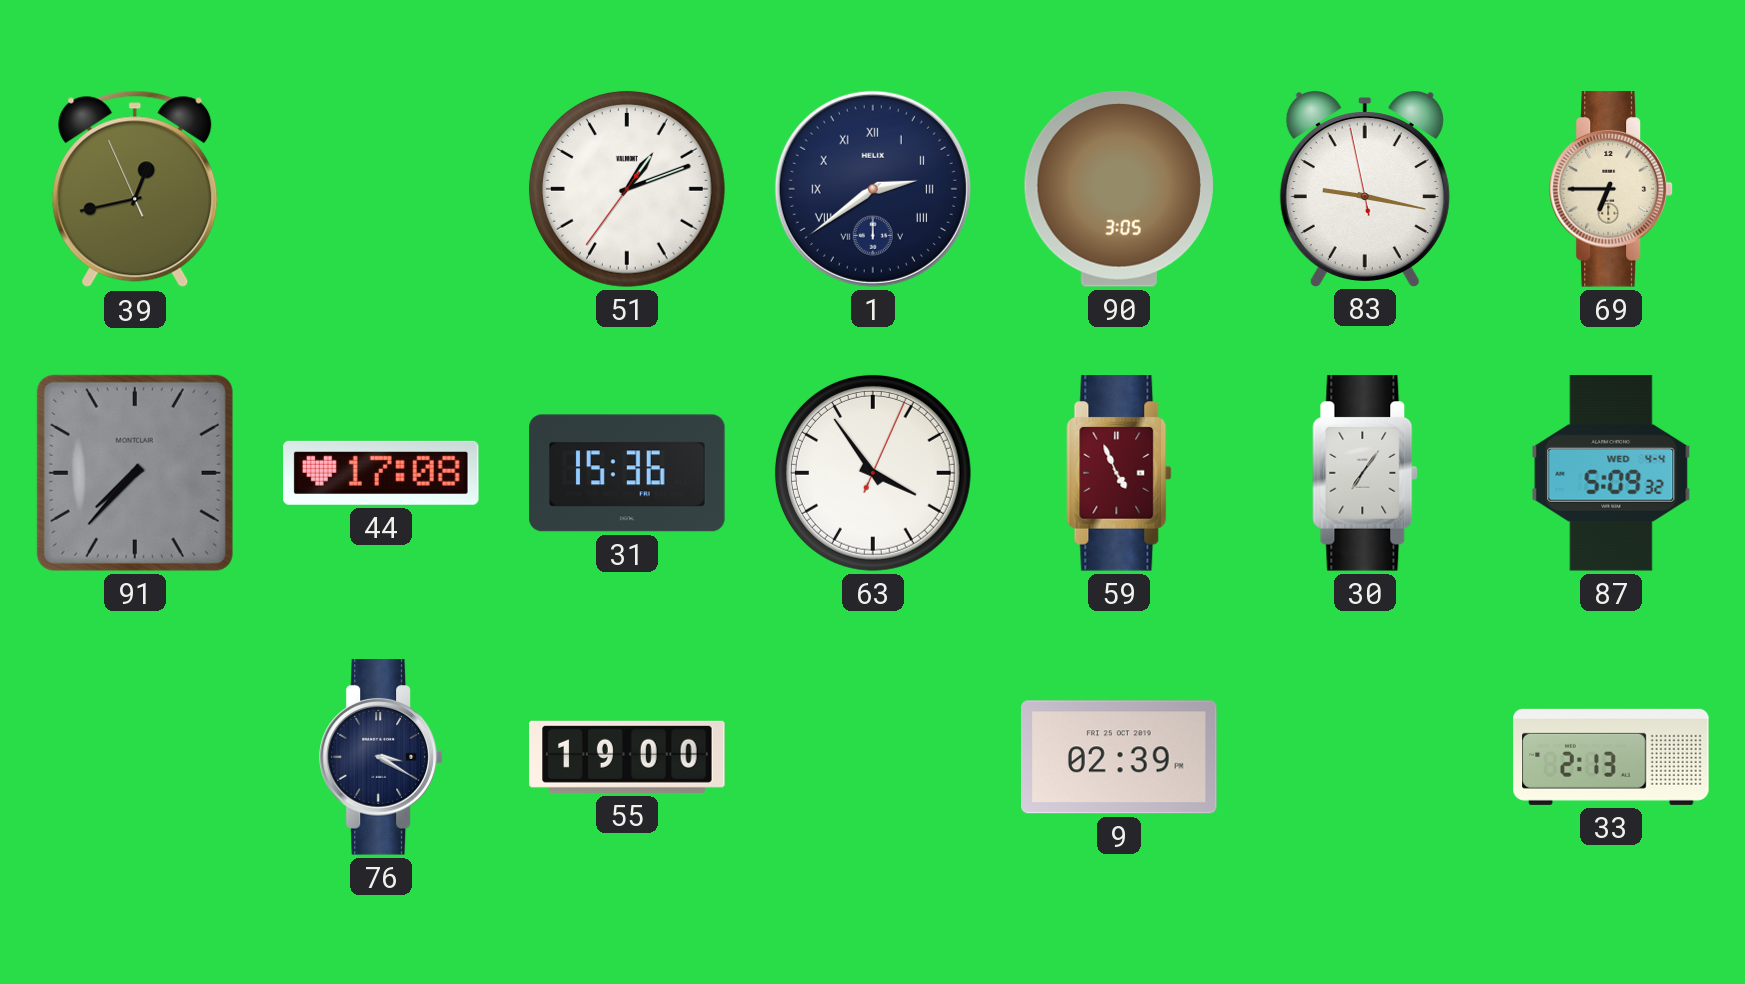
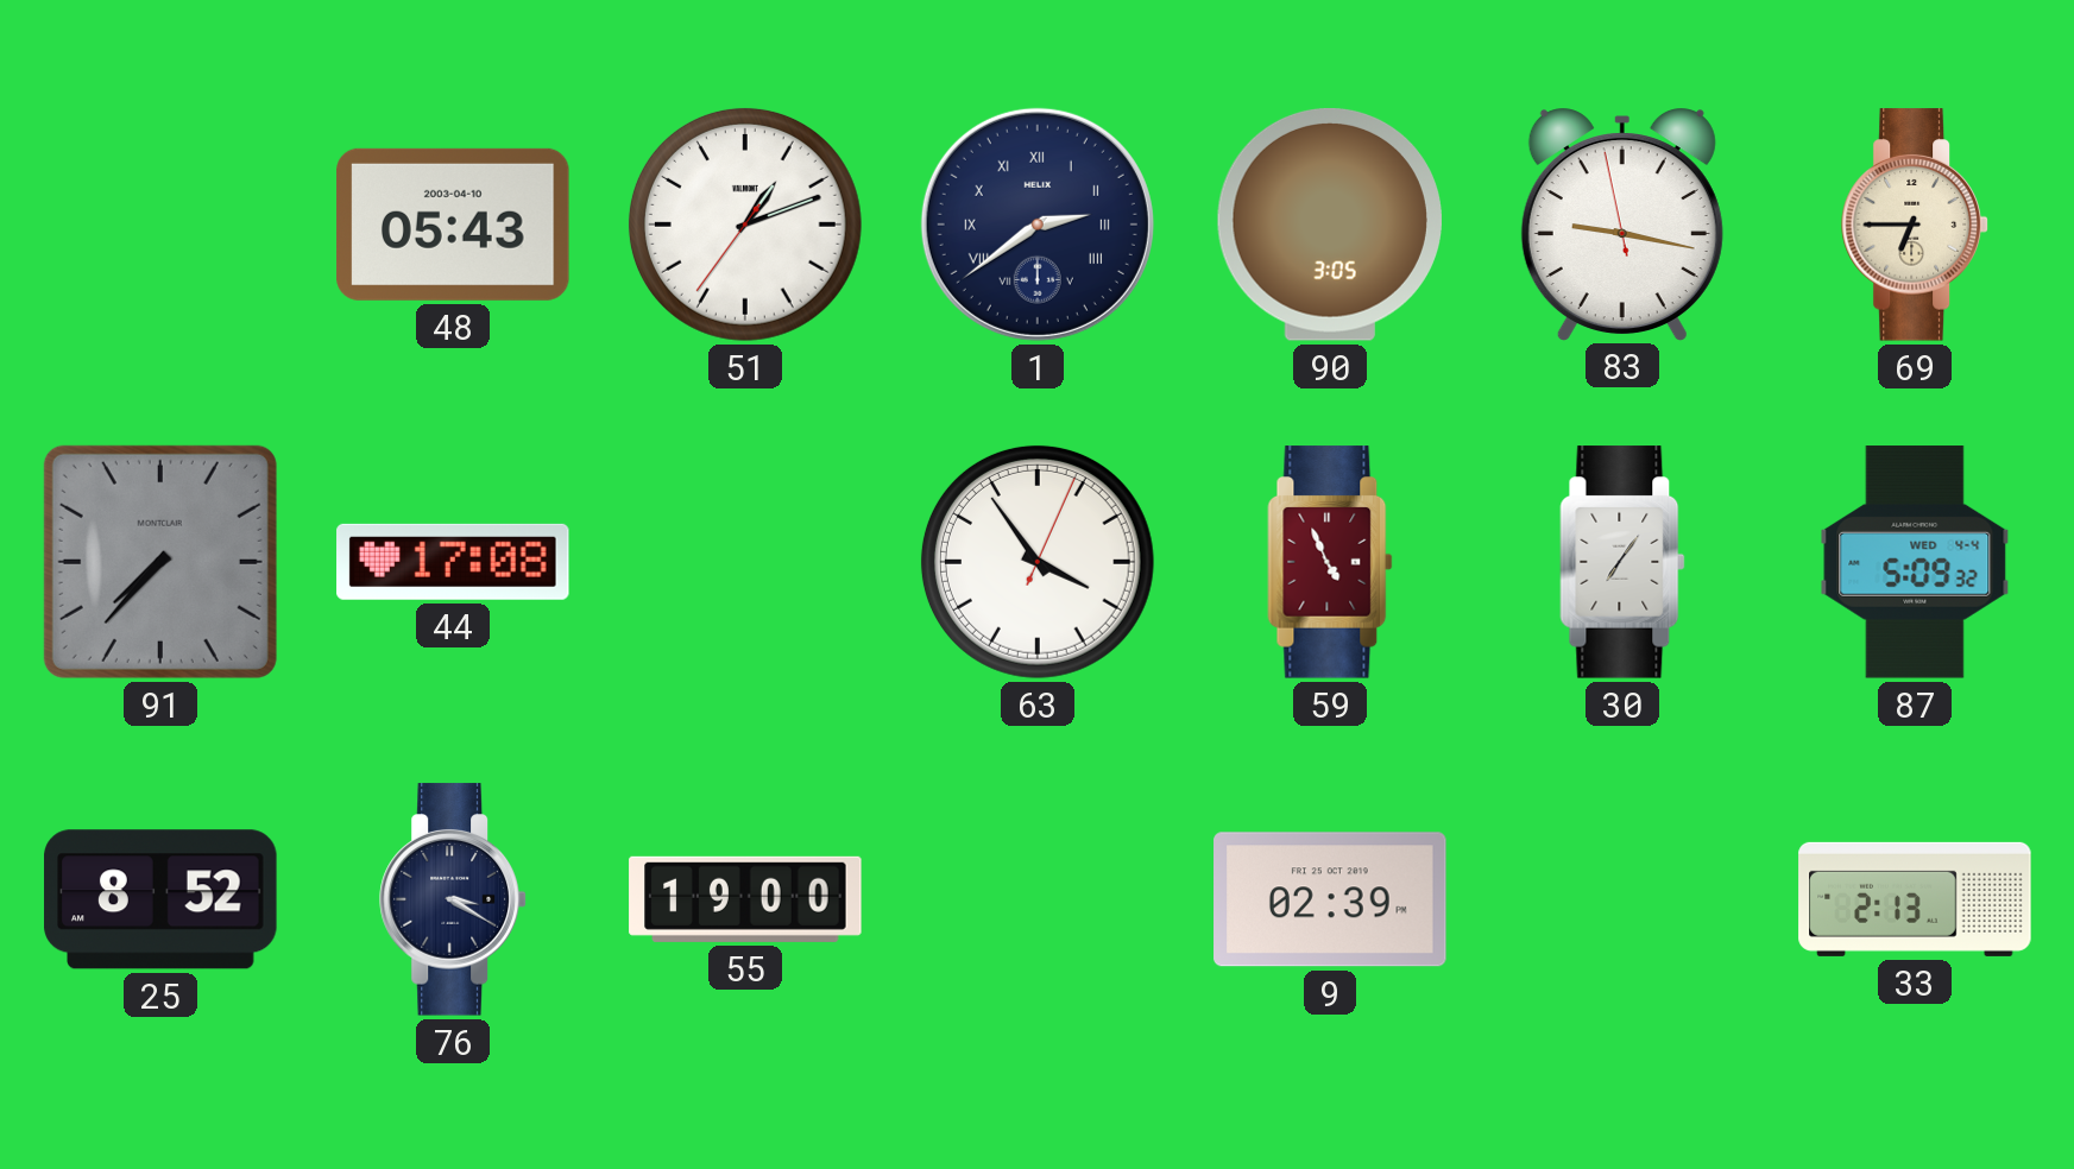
39: 12:42 -> none
48: none -> 05:43
31: 15:36 -> none
25: none -> 8:52
